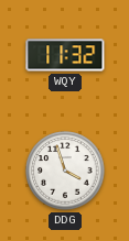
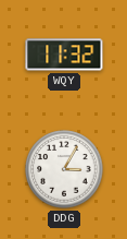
DDG: 3:57 -> 3:05
